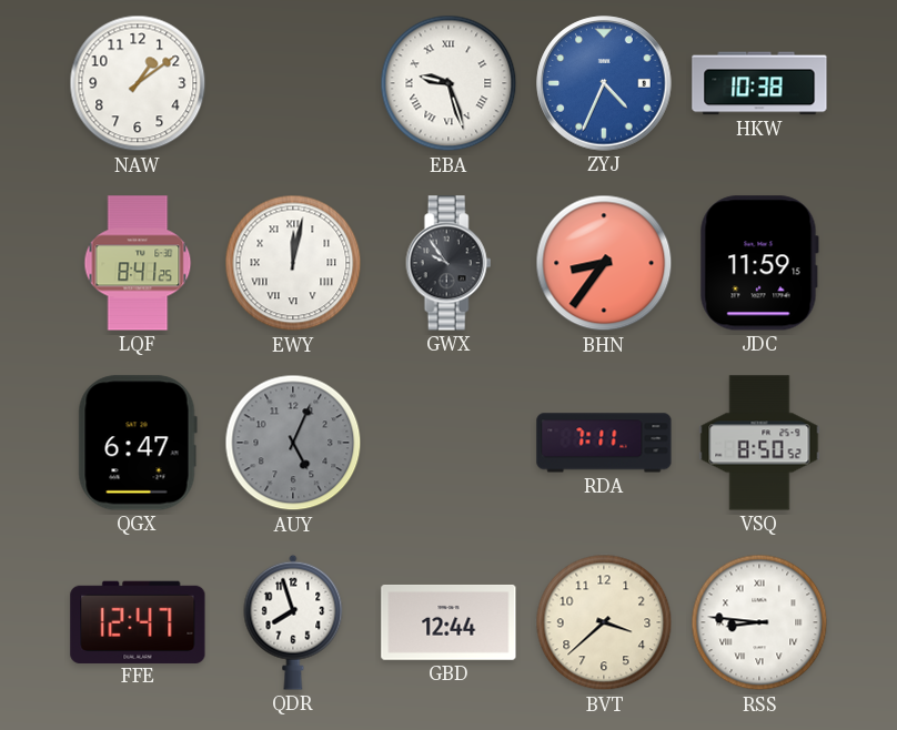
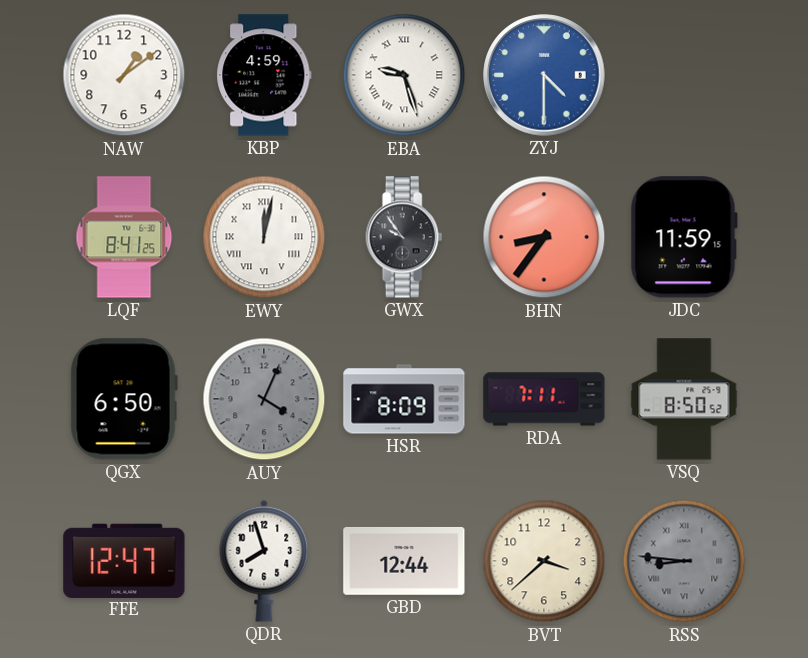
KBP: none -> 4:59
ZYJ: 4:34 -> 4:30
HKW: 10:38 -> none
QGX: 6:47 -> 6:50
AUY: 5:04 -> 4:04
HSR: none -> 8:09
RSS dial: white -> grey
